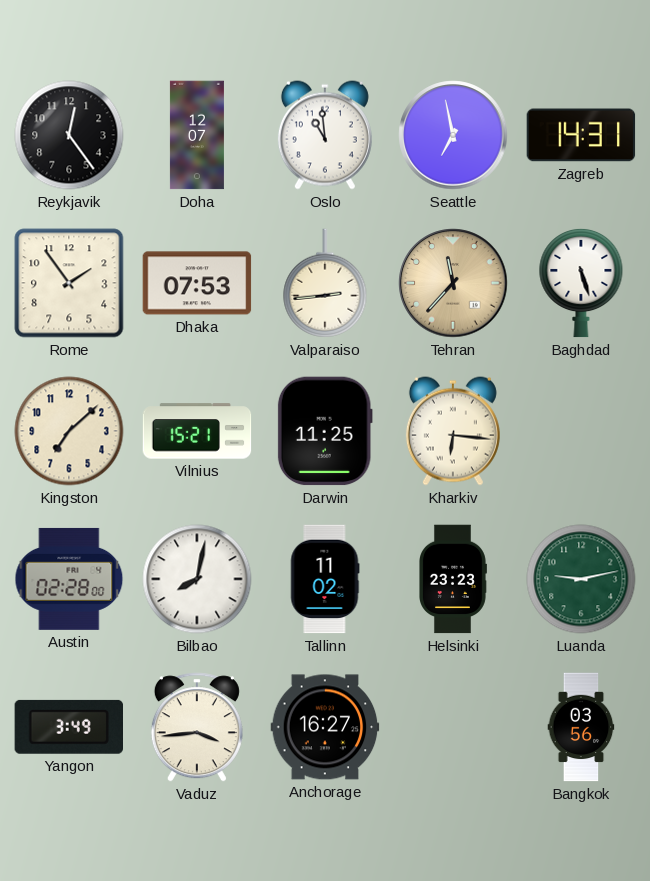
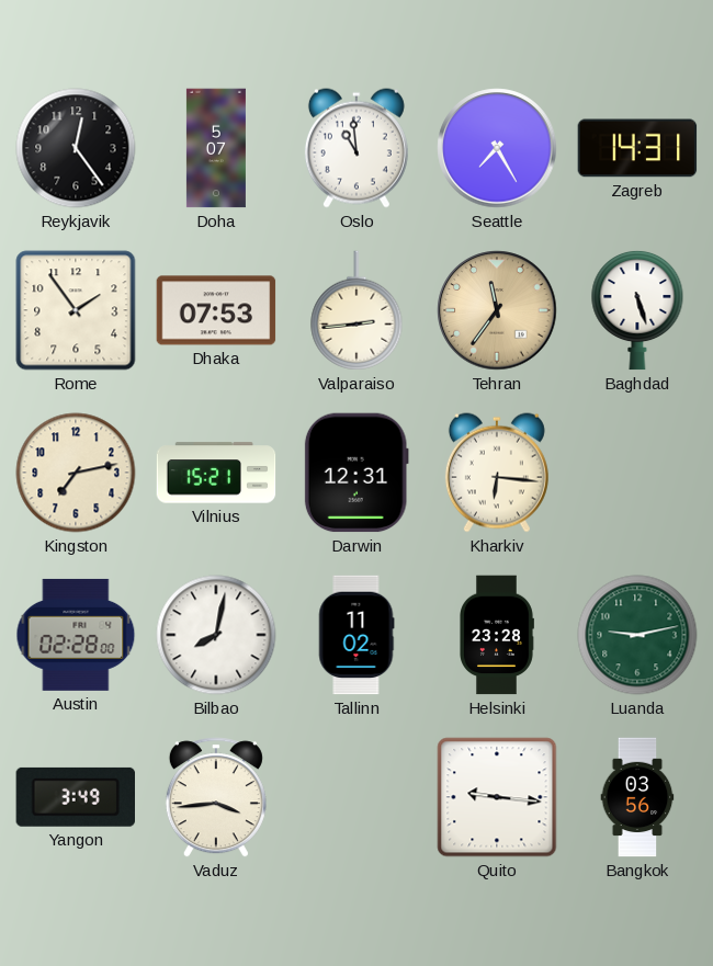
Doha: 12:07 -> 5:07
Seattle: 6:58 -> 7:25
Tehran: 11:37 -> 11:36
Kingston: 7:08 -> 7:13
Darwin: 11:25 -> 12:31
Helsinki: 23:23 -> 23:28
Anchorage: 16:27 -> none
Quito: none -> 9:16
